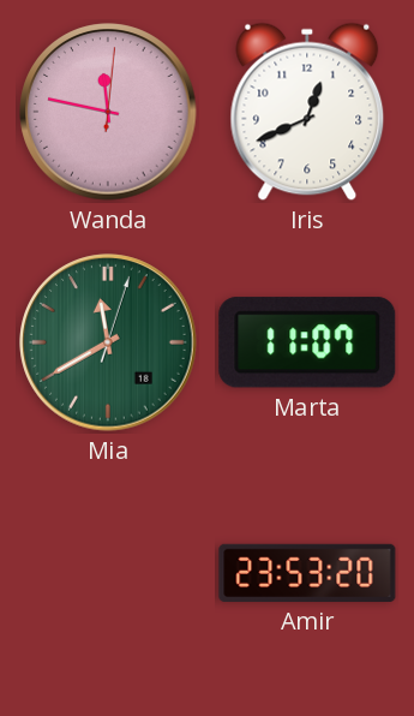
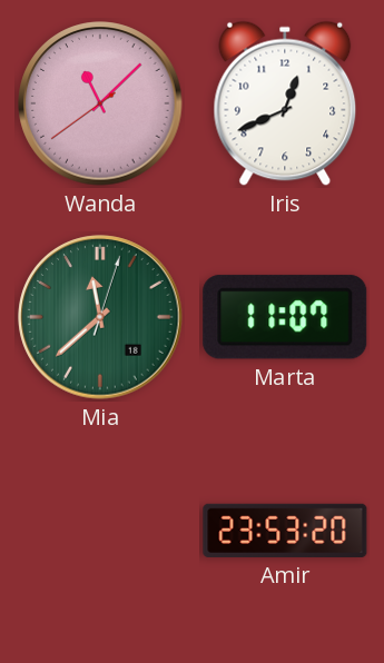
Wanda: 11:47 -> 11:07
Mia: 11:40 -> 11:38
